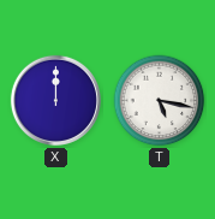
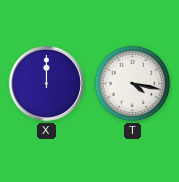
T: 5:17 -> 4:17
